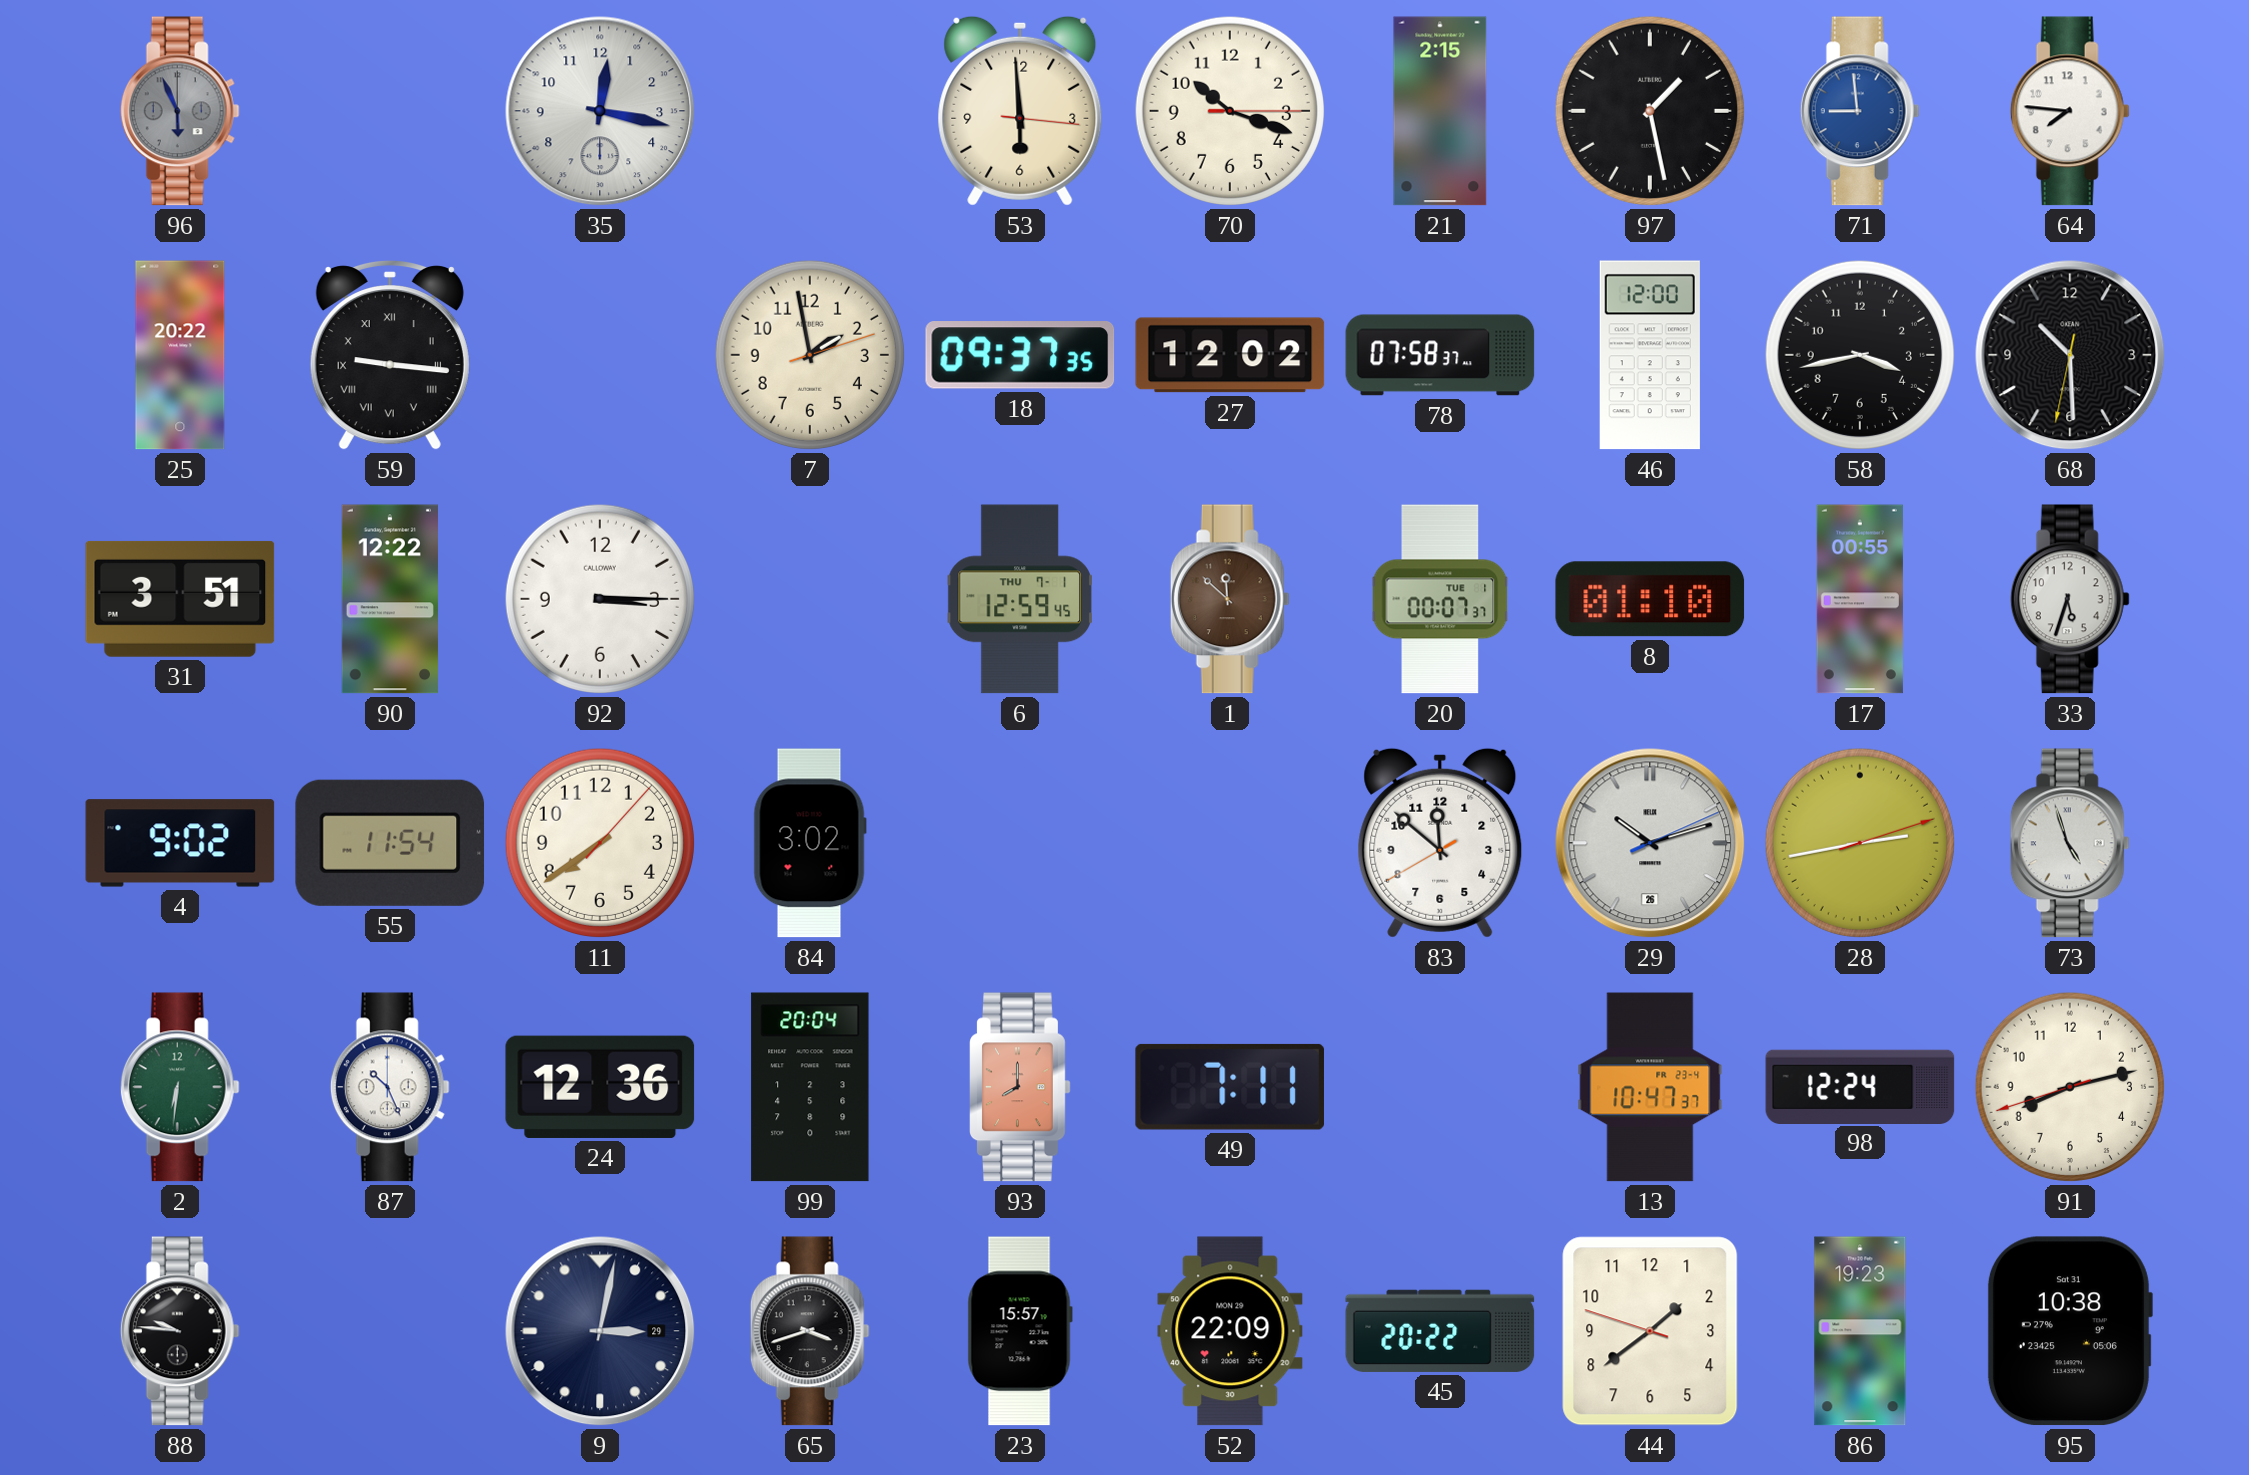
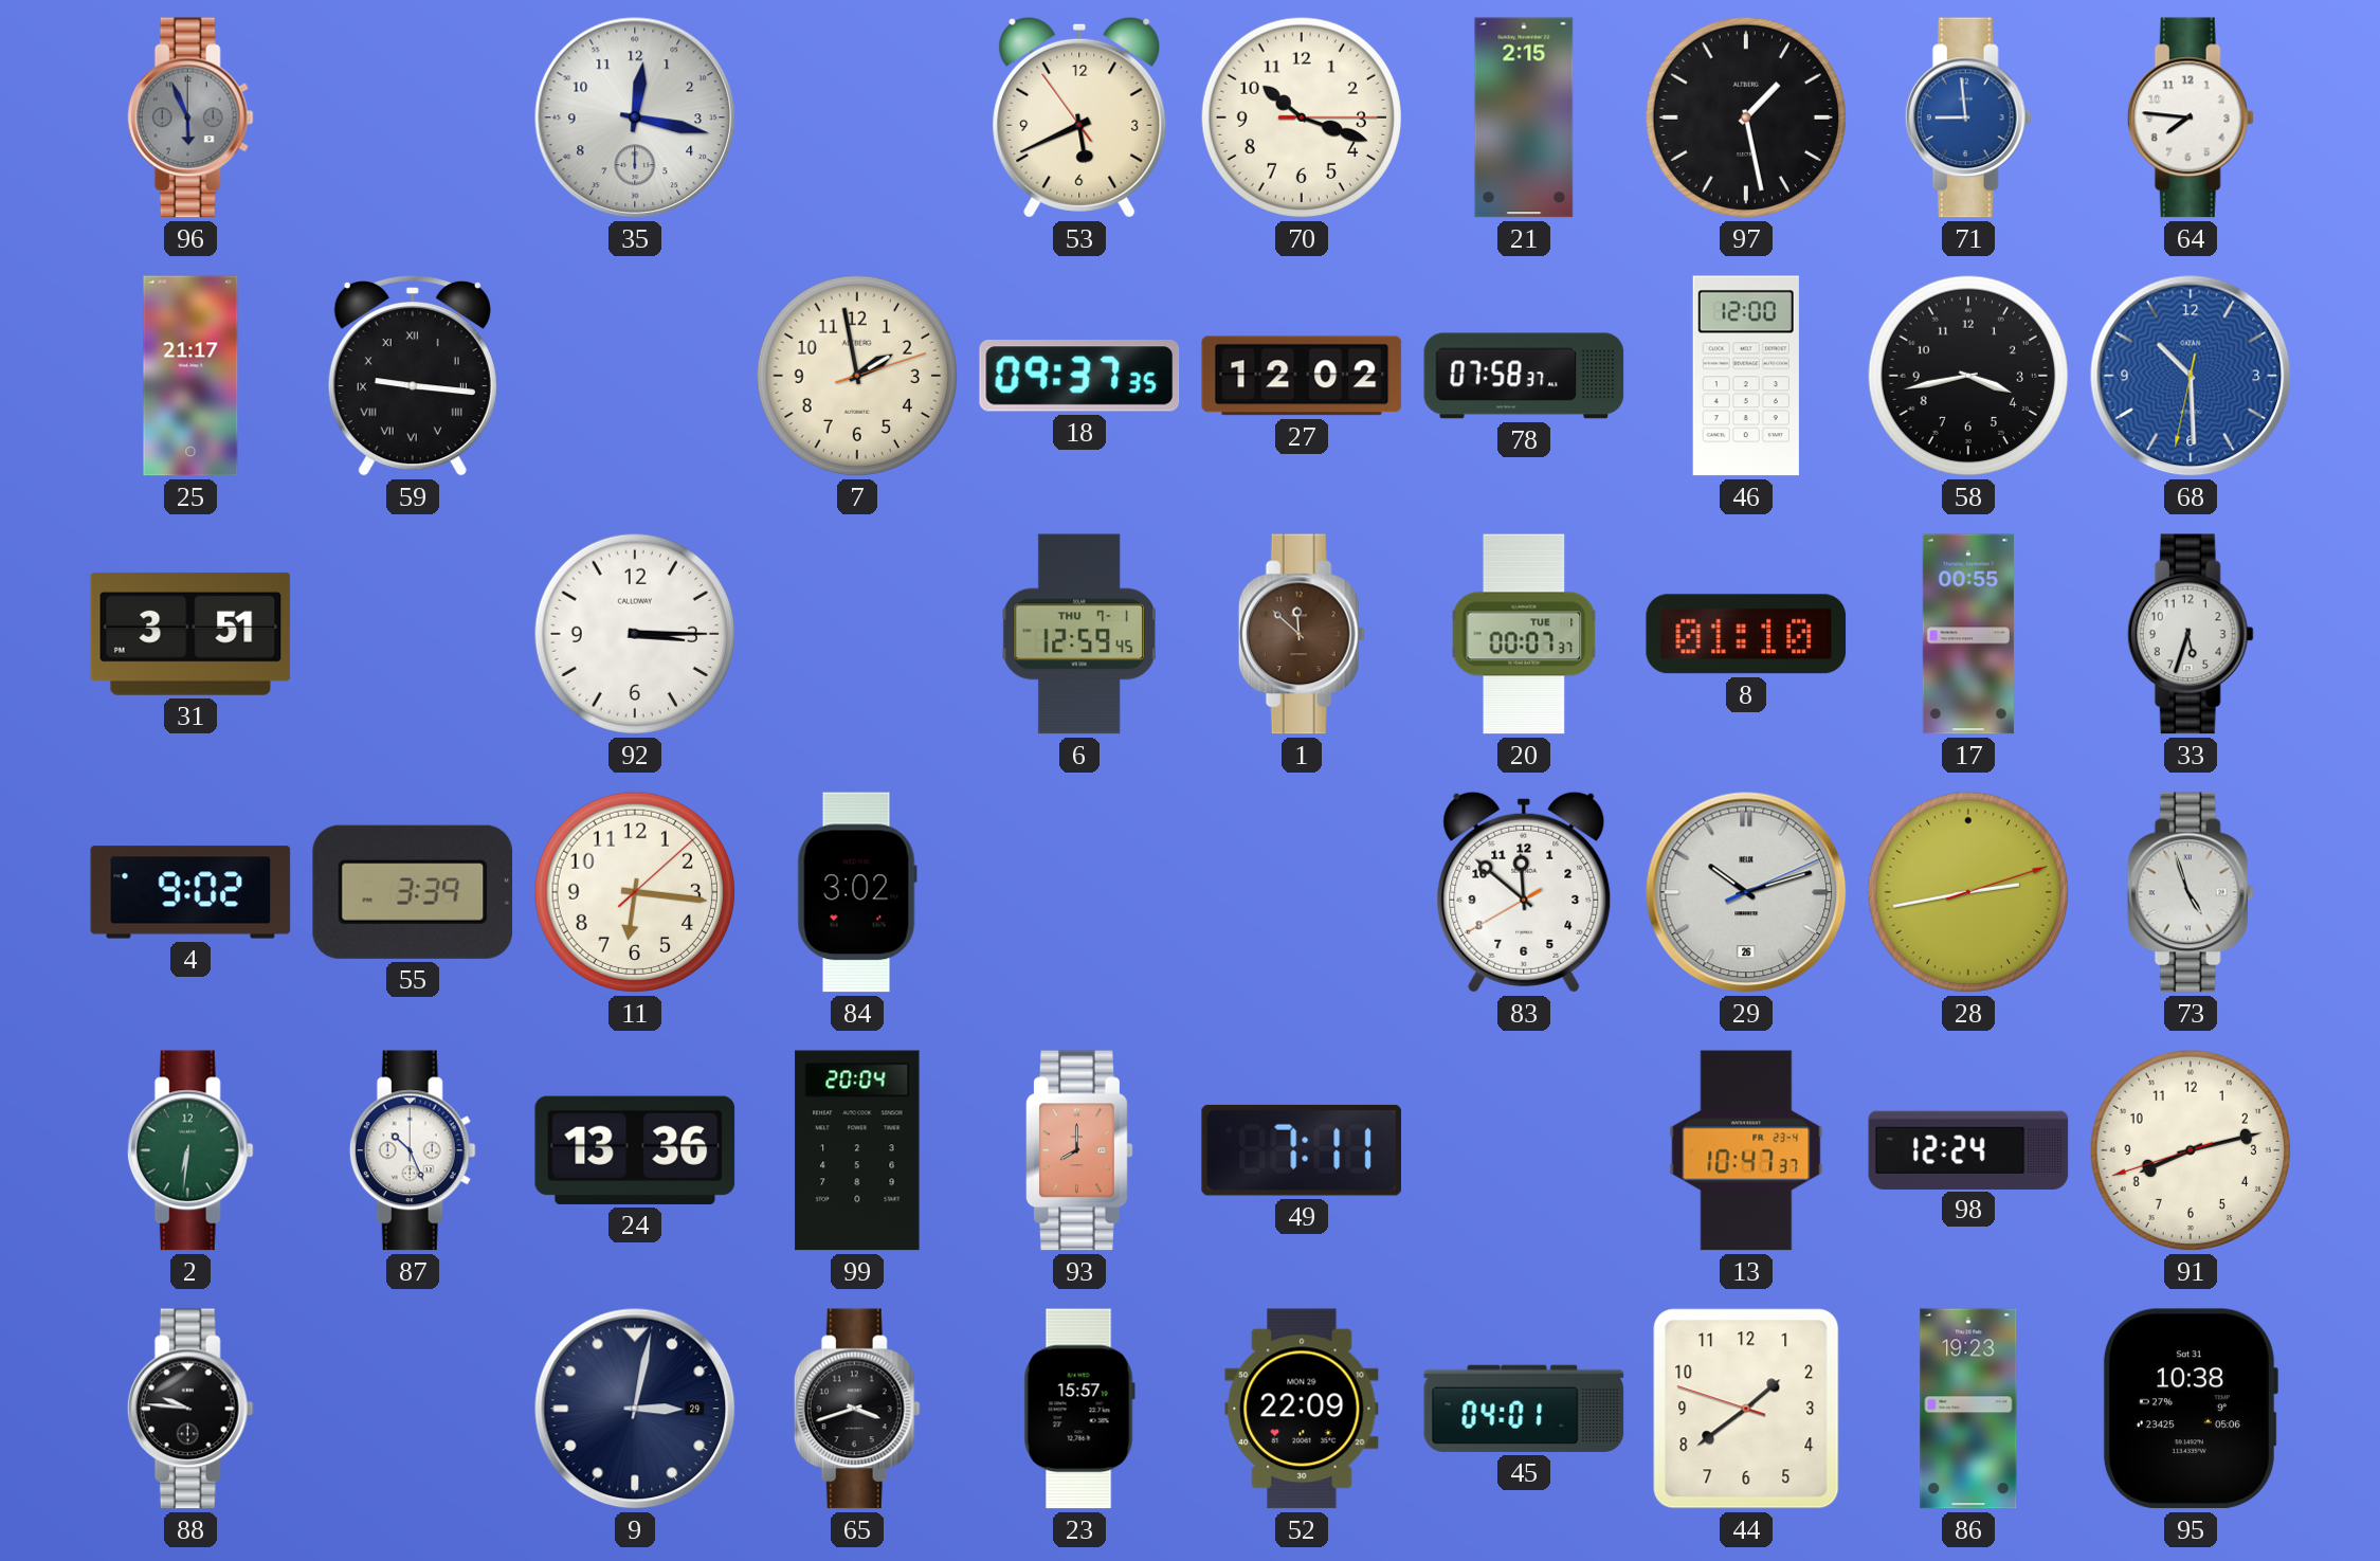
53: 5:59 -> 5:40
25: 20:22 -> 21:17
68 dial: black -> blue
90: 12:22 -> none
55: 11:54 -> 3:39
11: 7:39 -> 6:16
24: 12:36 -> 13:36
45: 20:22 -> 04:01
